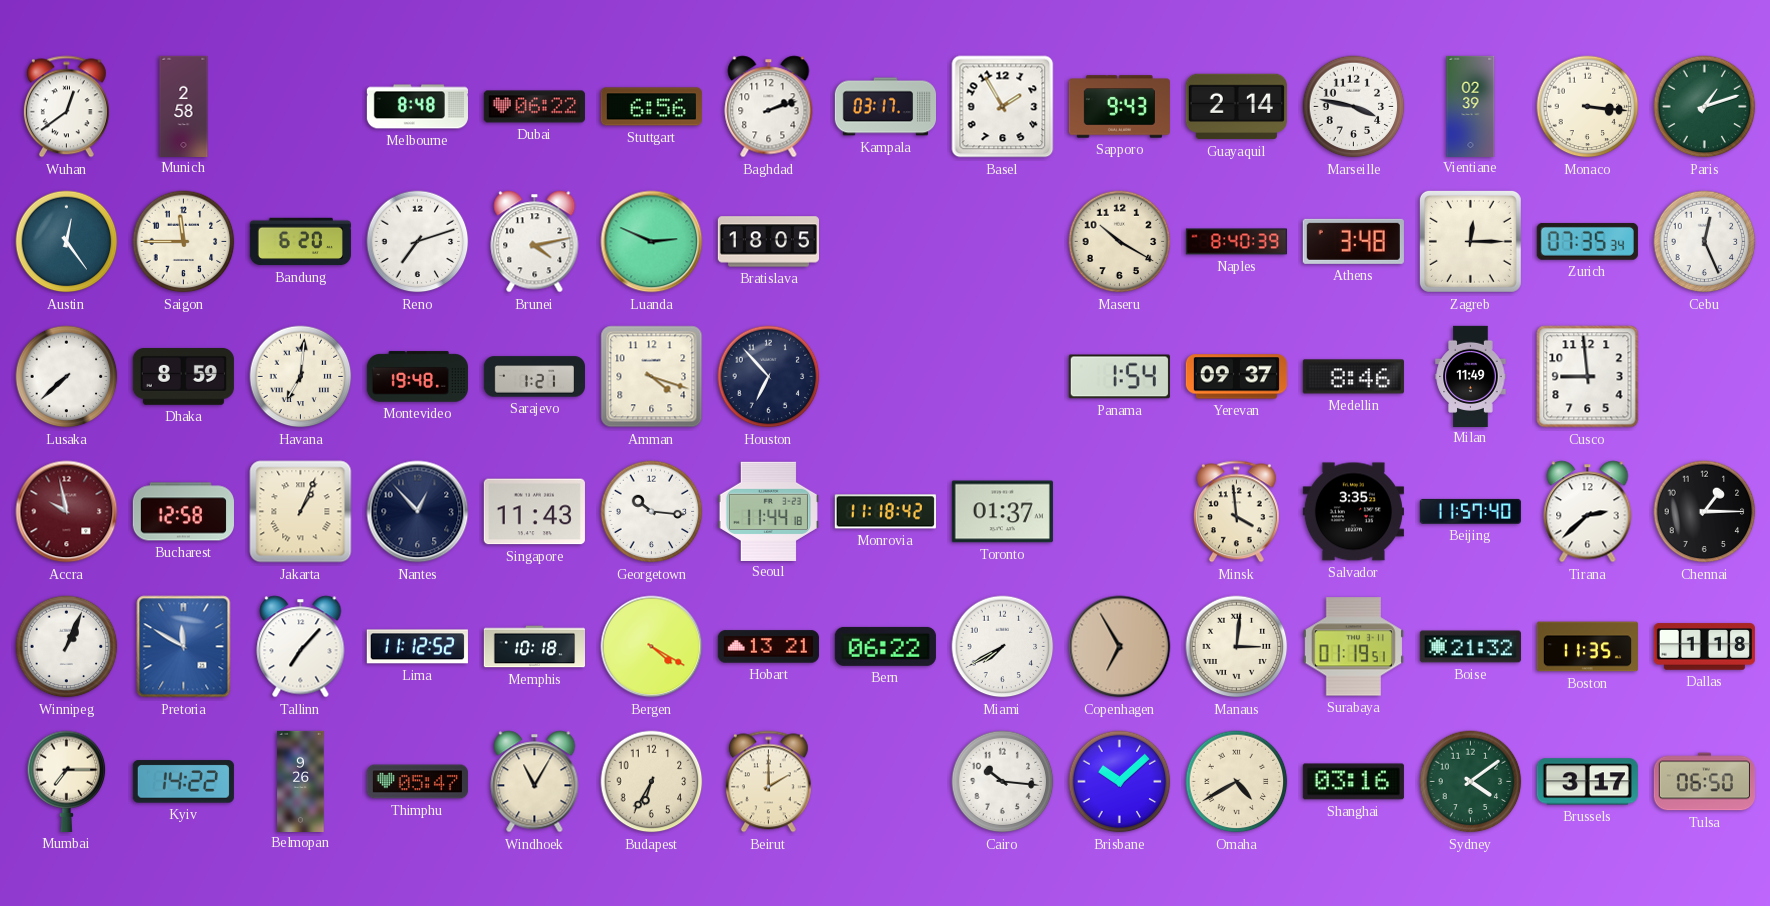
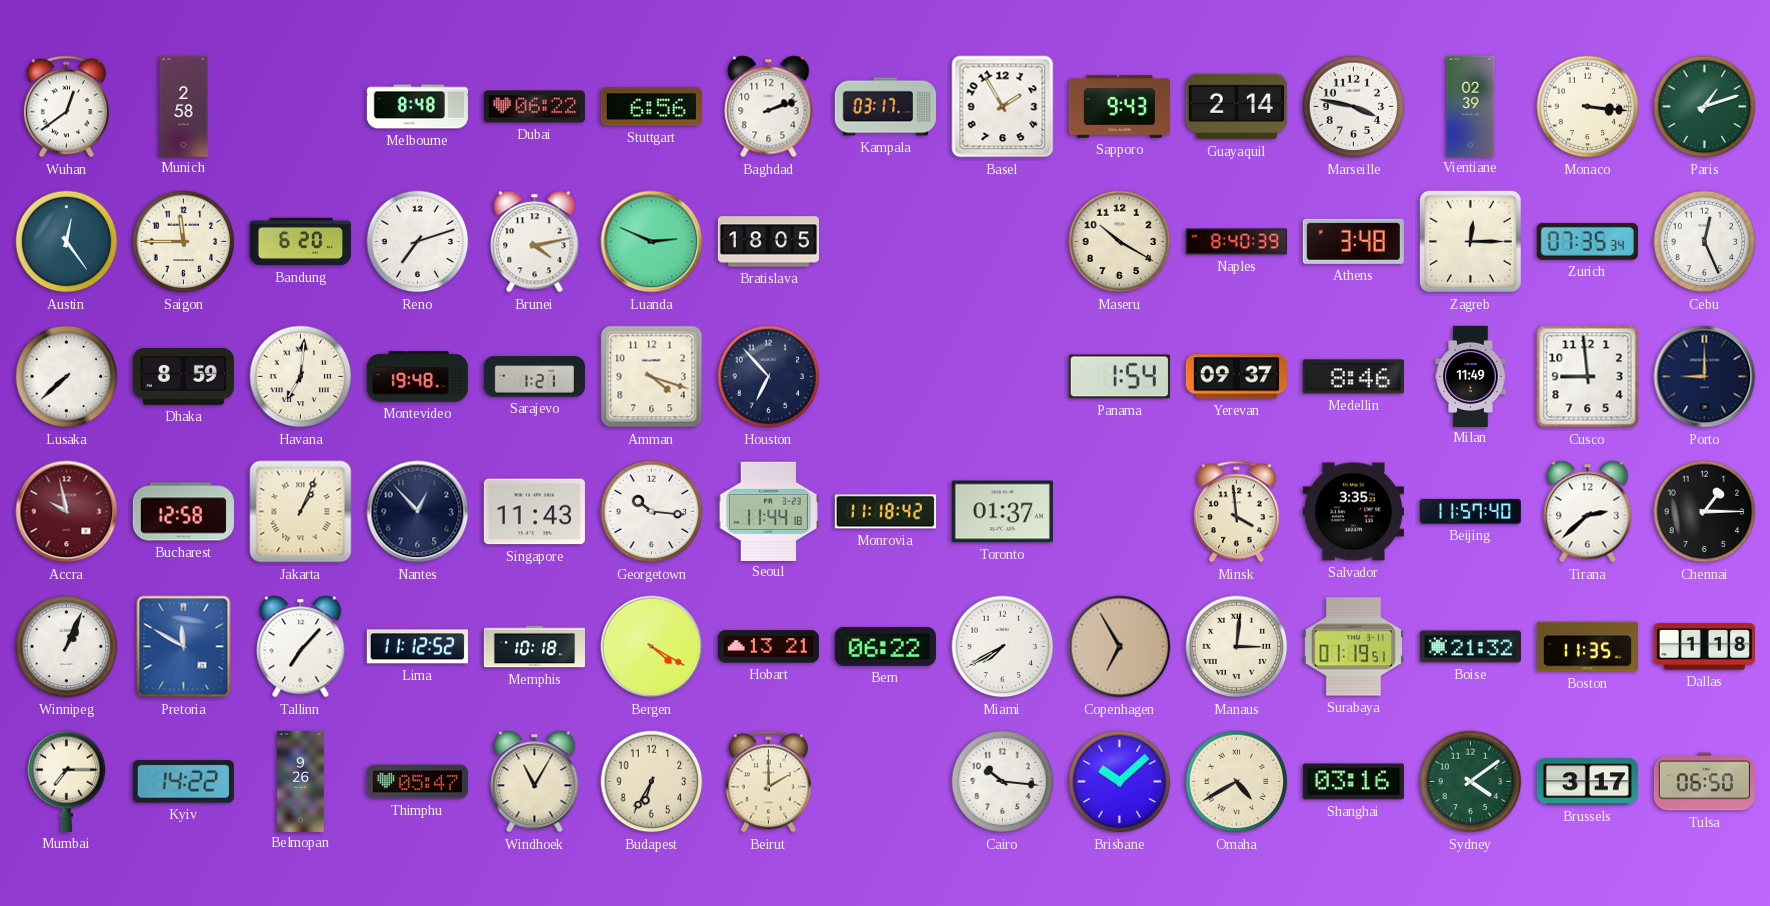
Porto: none -> 9:00
